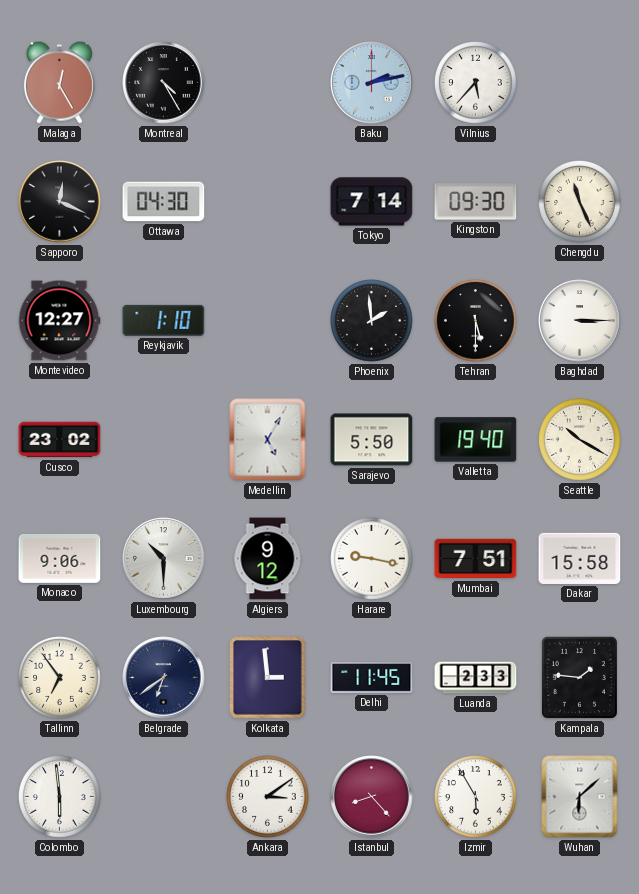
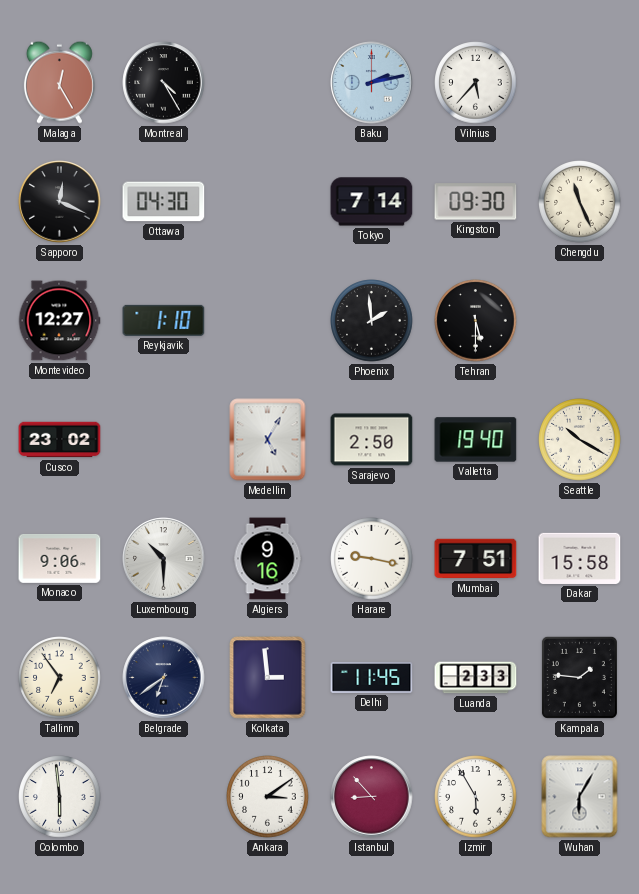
Baghdad: 3:15 -> none
Sarajevo: 5:50 -> 2:50
Algiers: 9:12 -> 9:16
Istanbul: 8:23 -> 8:53
Wuhan: 6:08 -> 6:05
